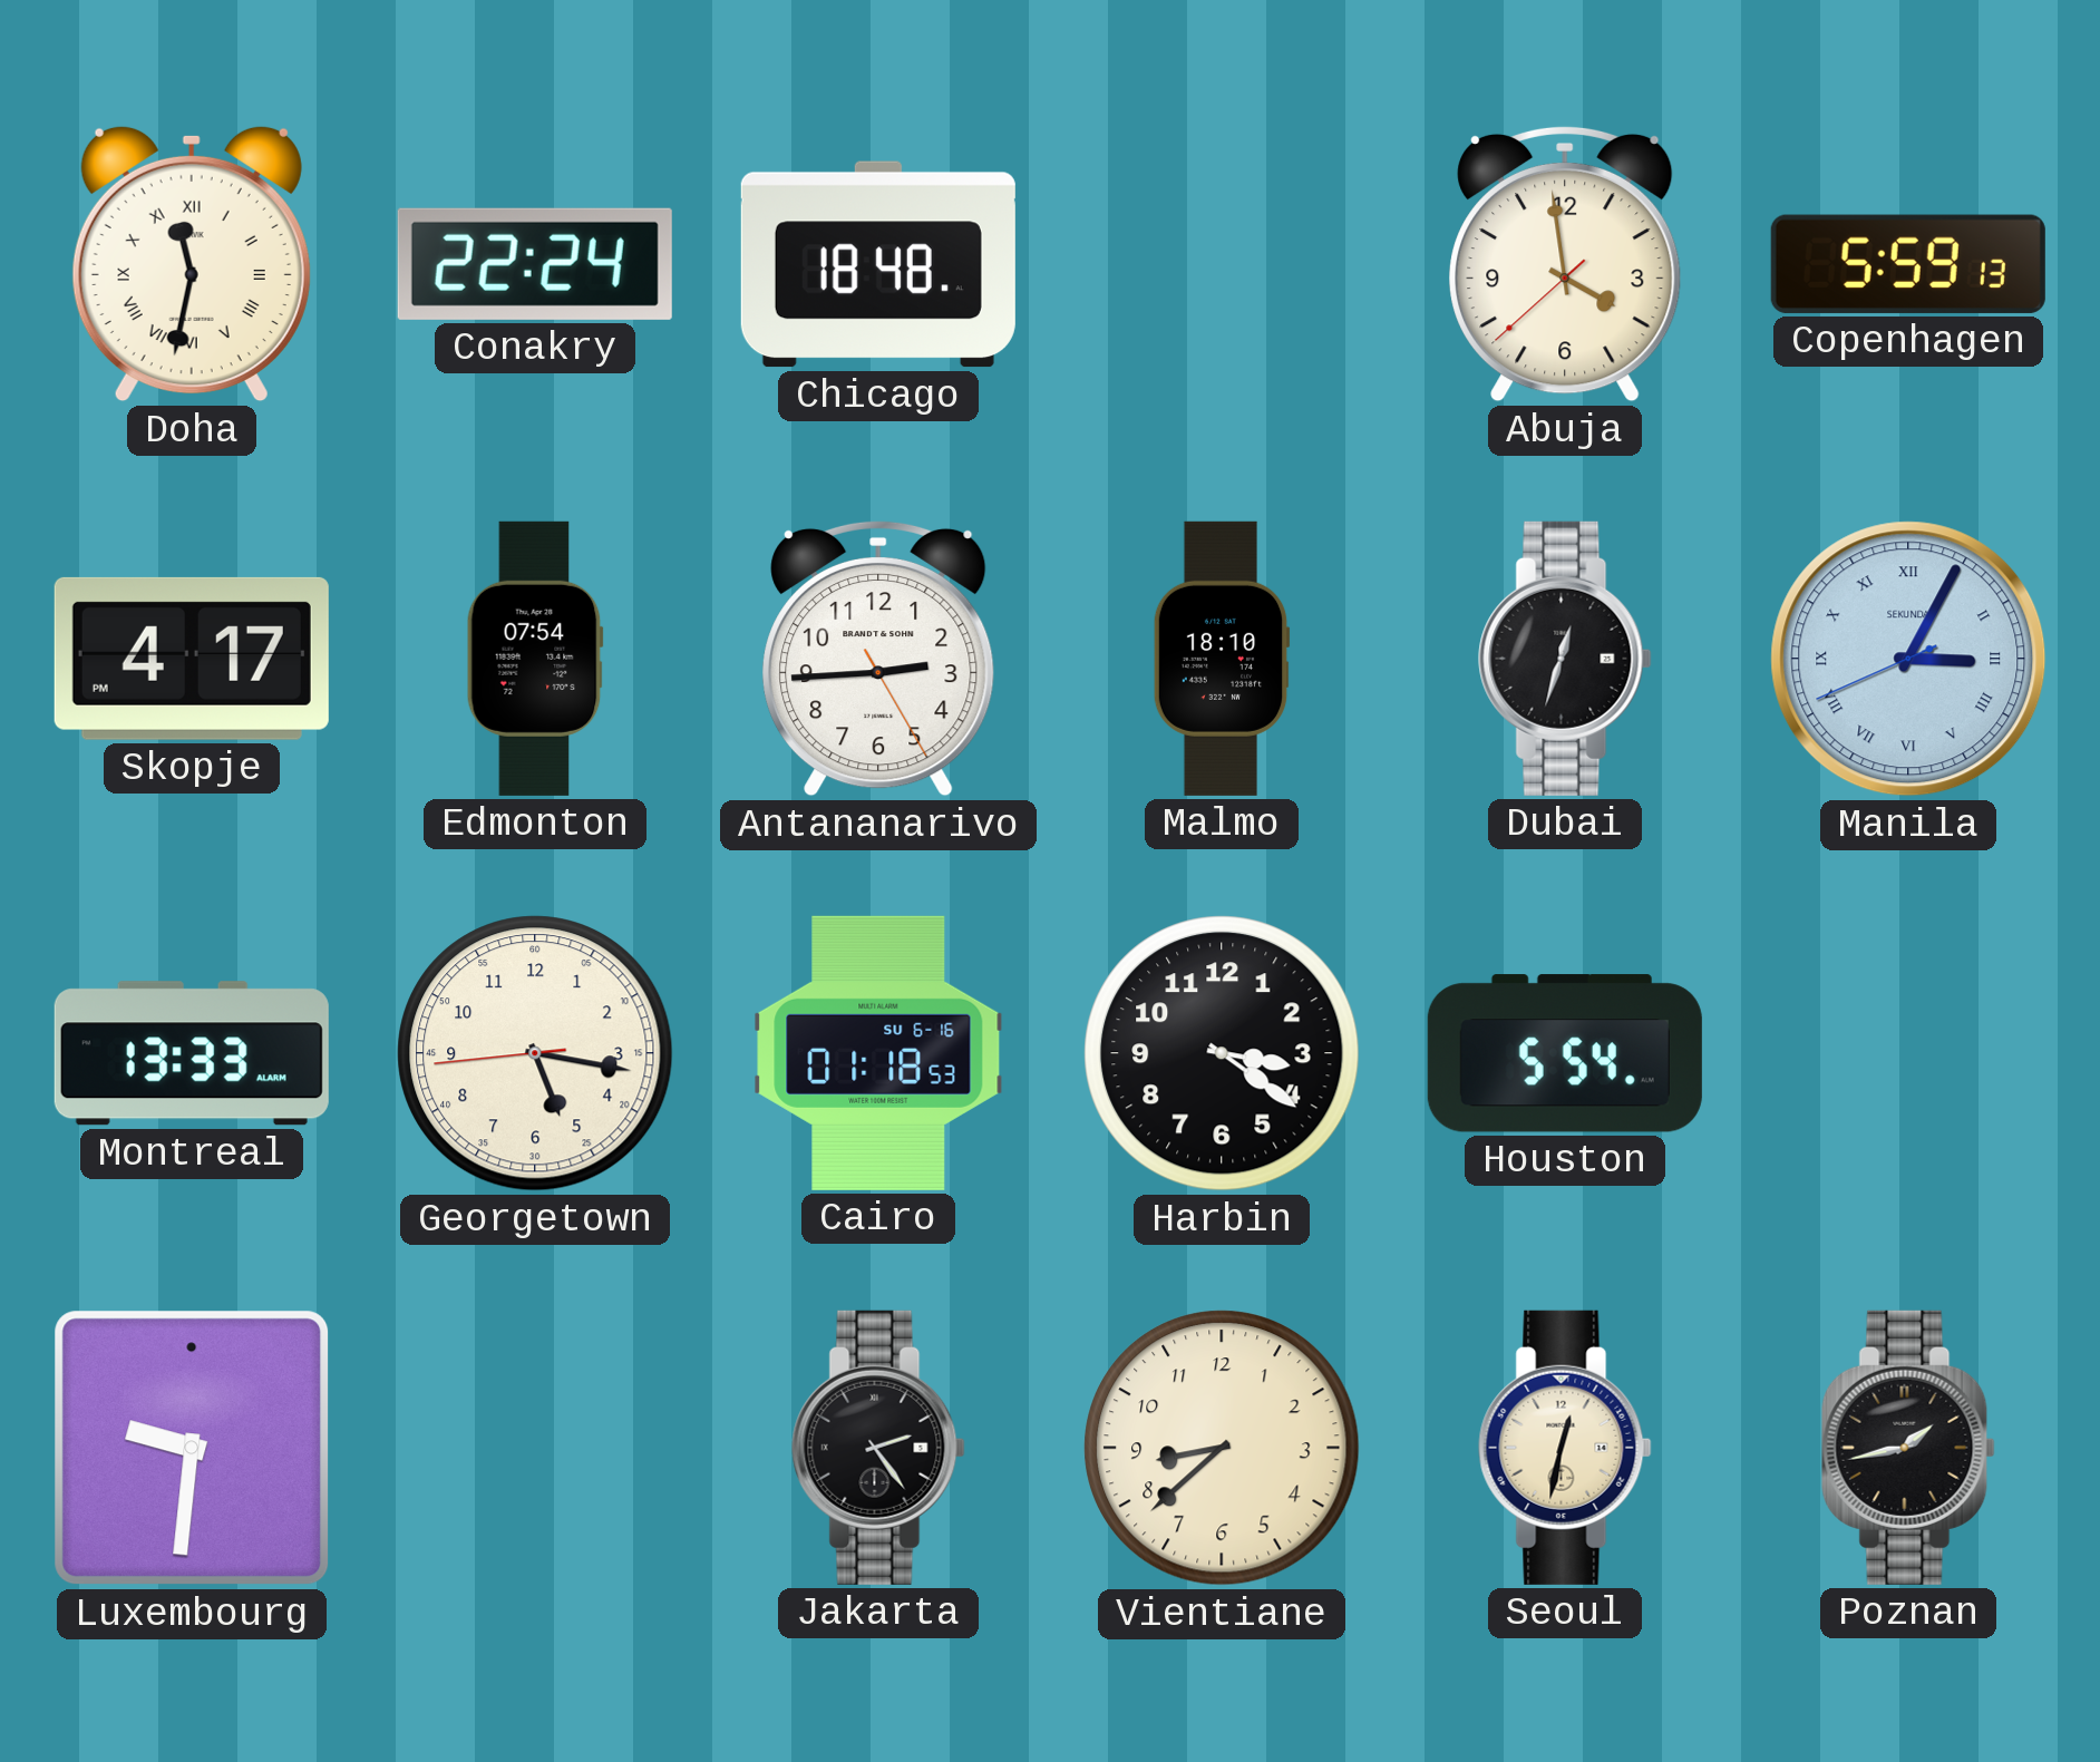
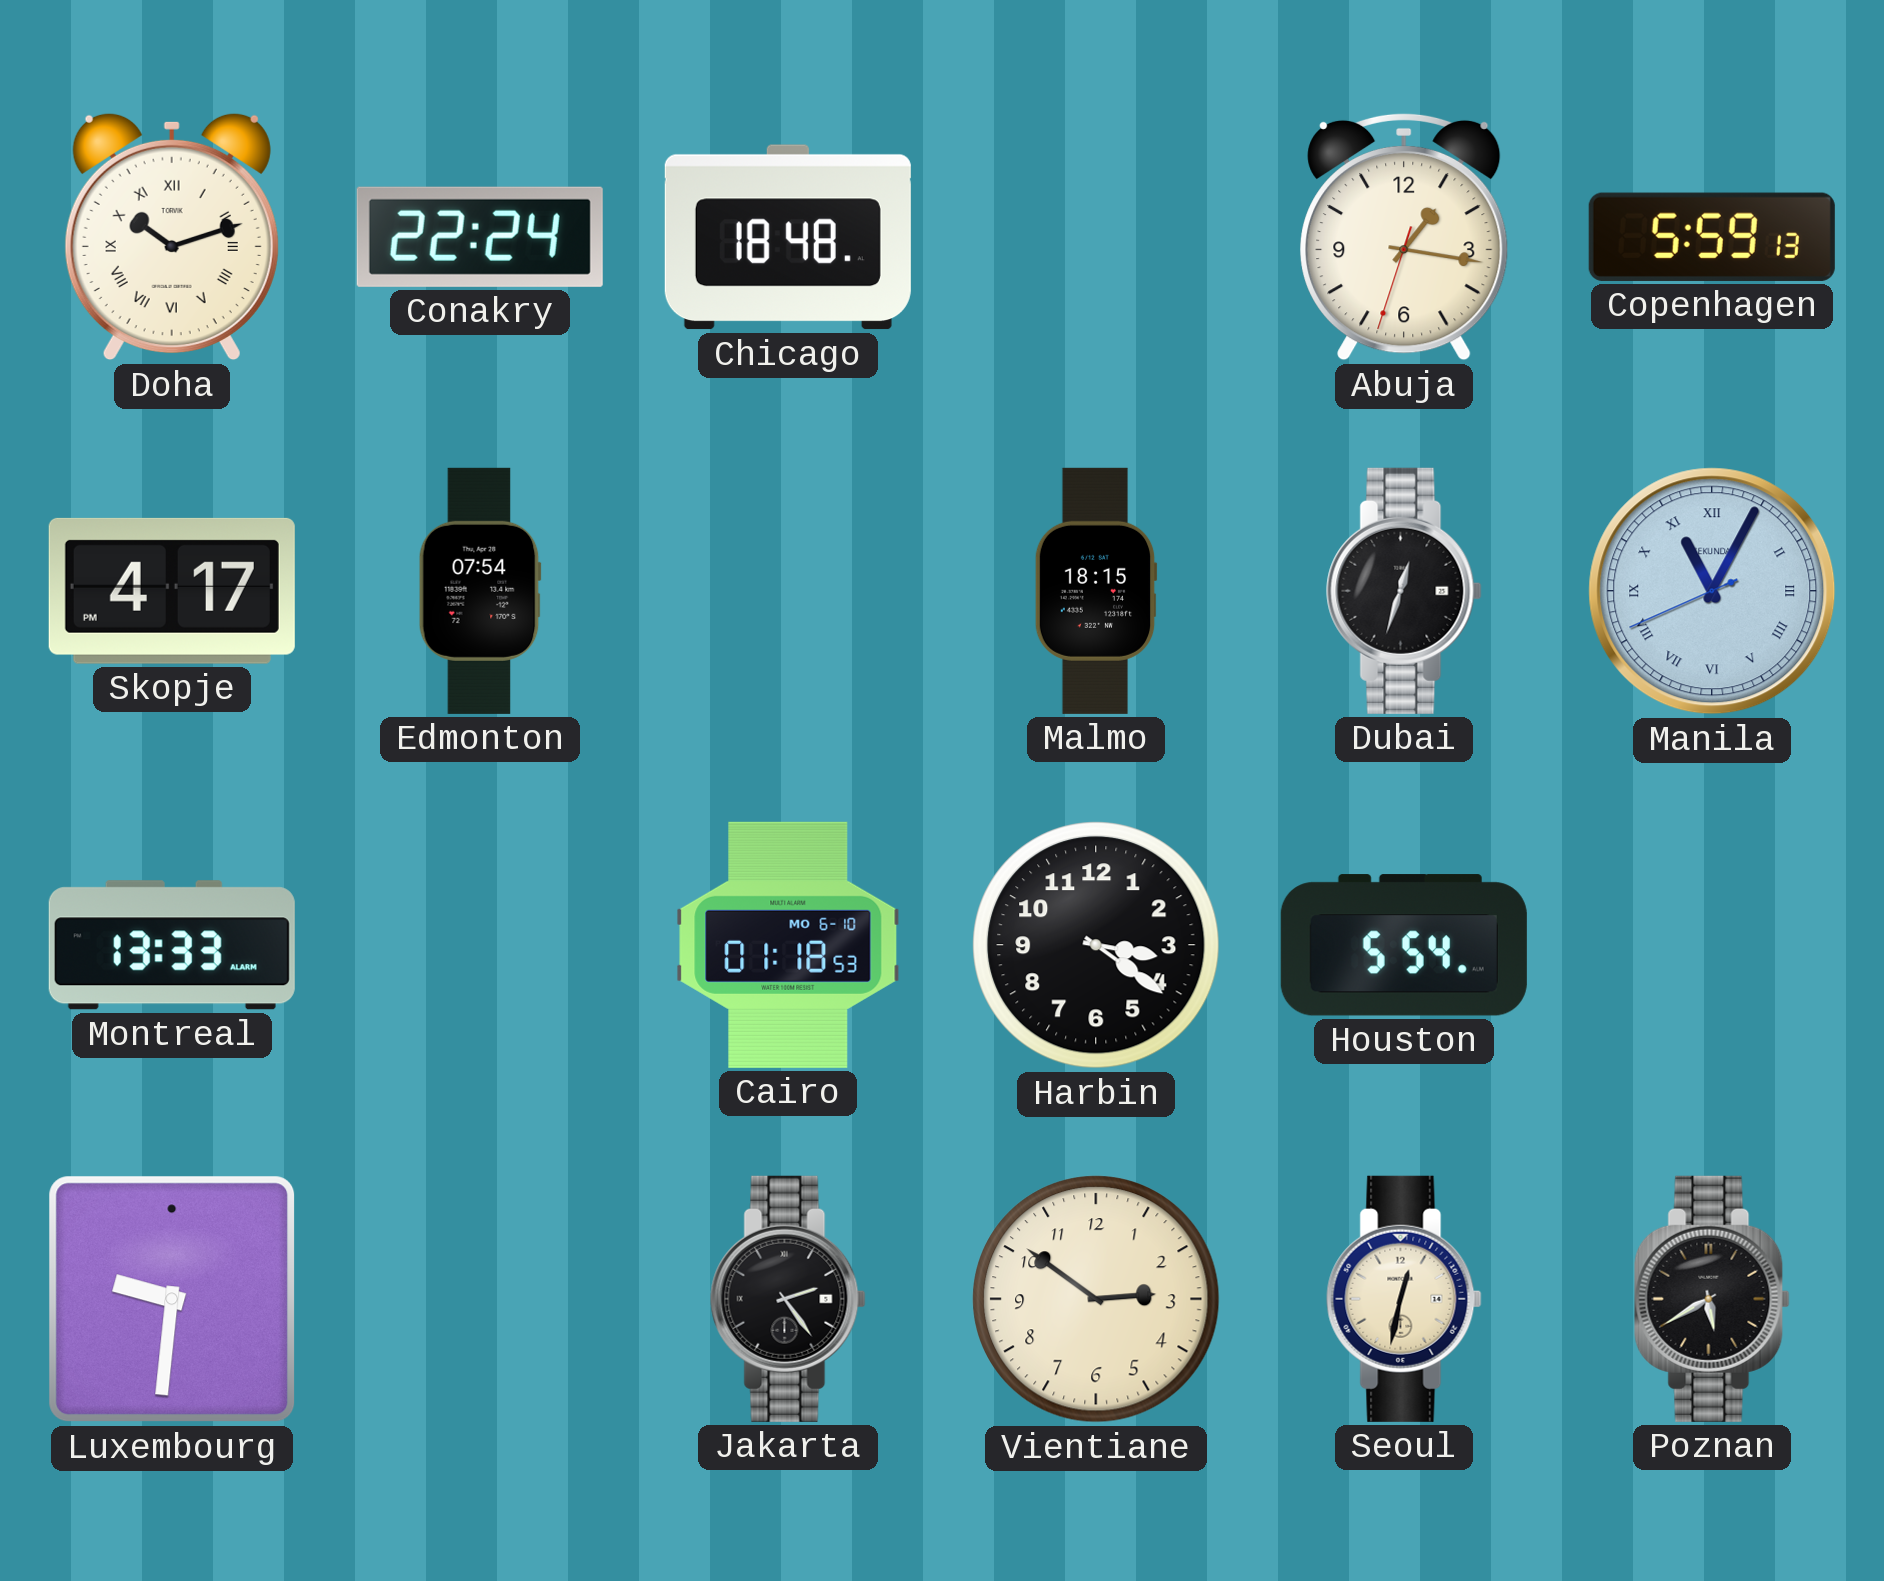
Doha: 11:32 -> 10:12
Abuja: 3:58 -> 1:16
Antananarivo: 2:44 -> none
Malmo: 18:10 -> 18:15
Manila: 3:04 -> 11:04
Georgetown: 5:16 -> none
Cairo date: SU 6-16 -> MO 6-10
Vientiane: 8:38 -> 2:51
Poznan: 1:43 -> 5:40
